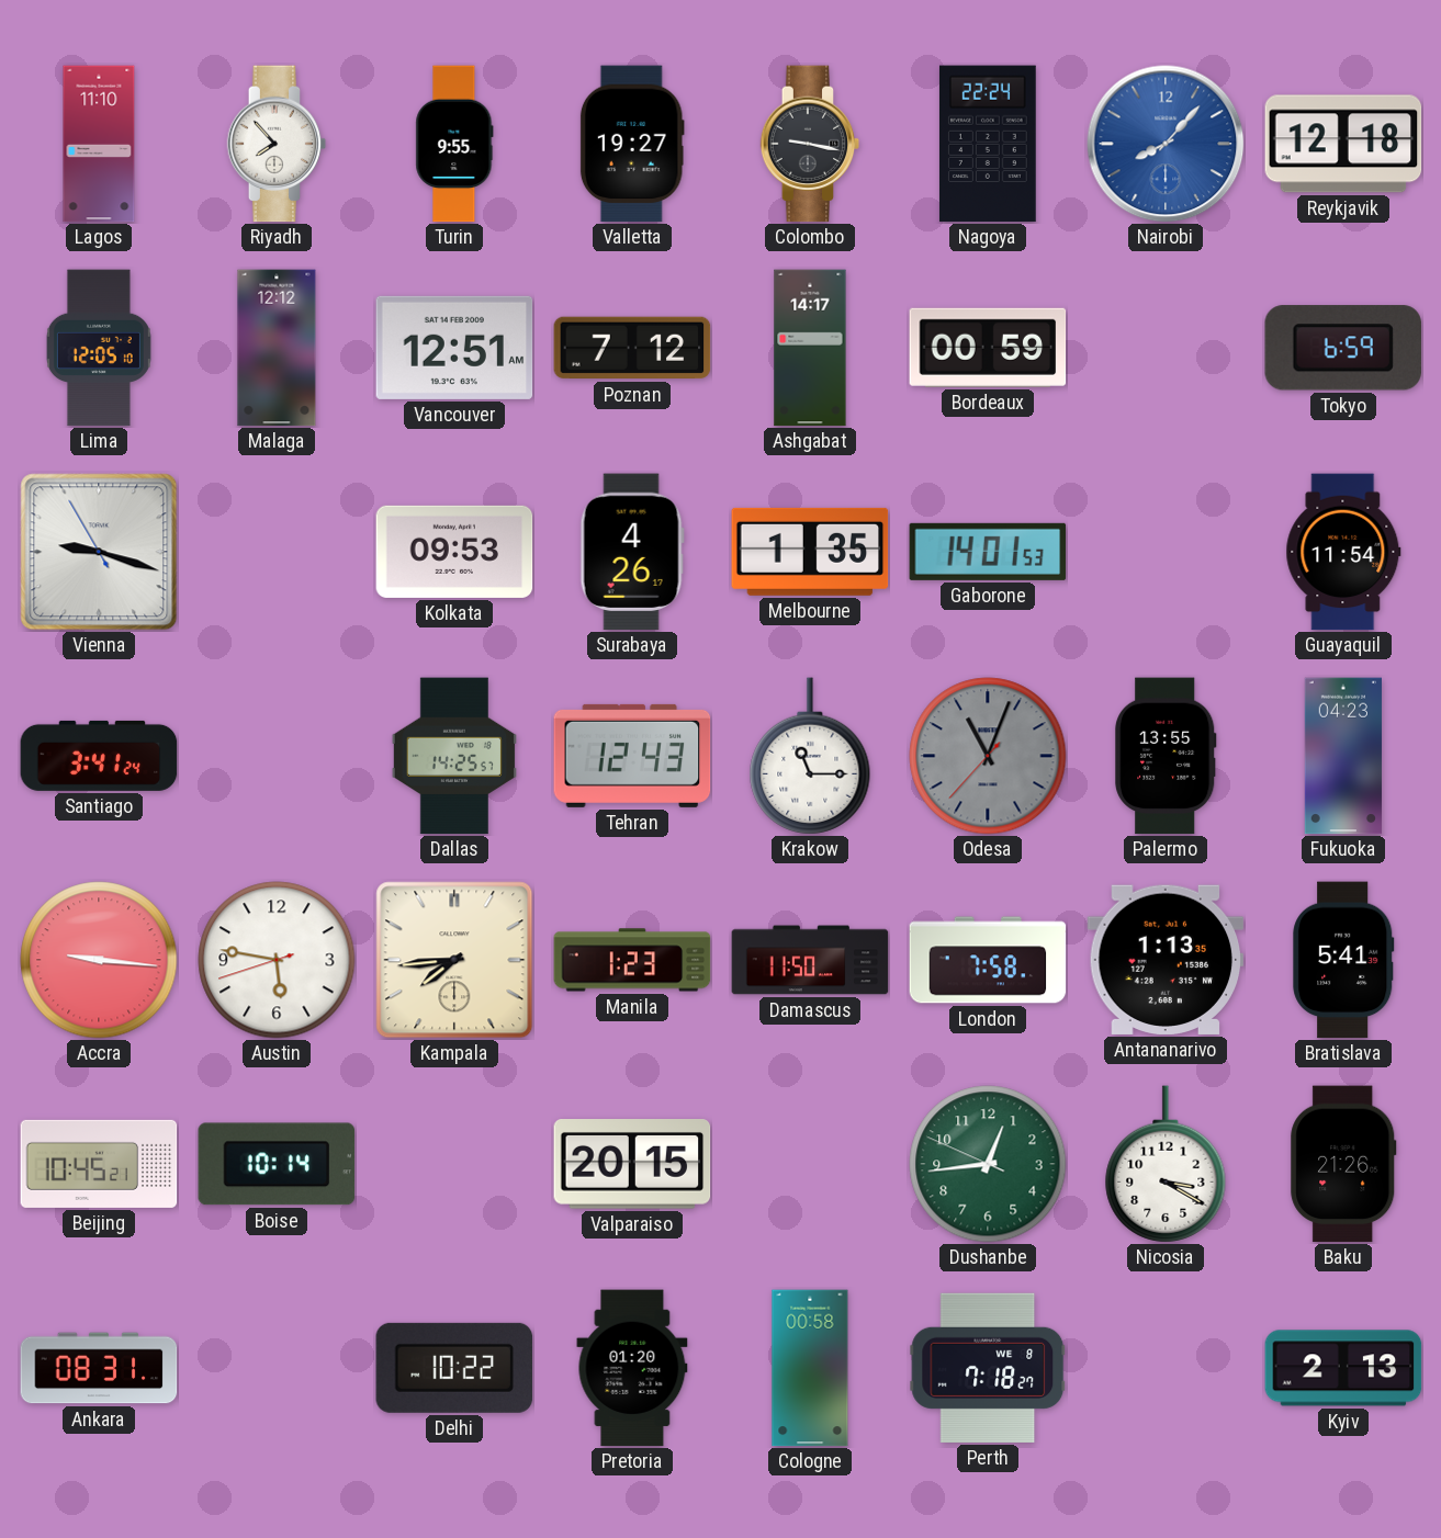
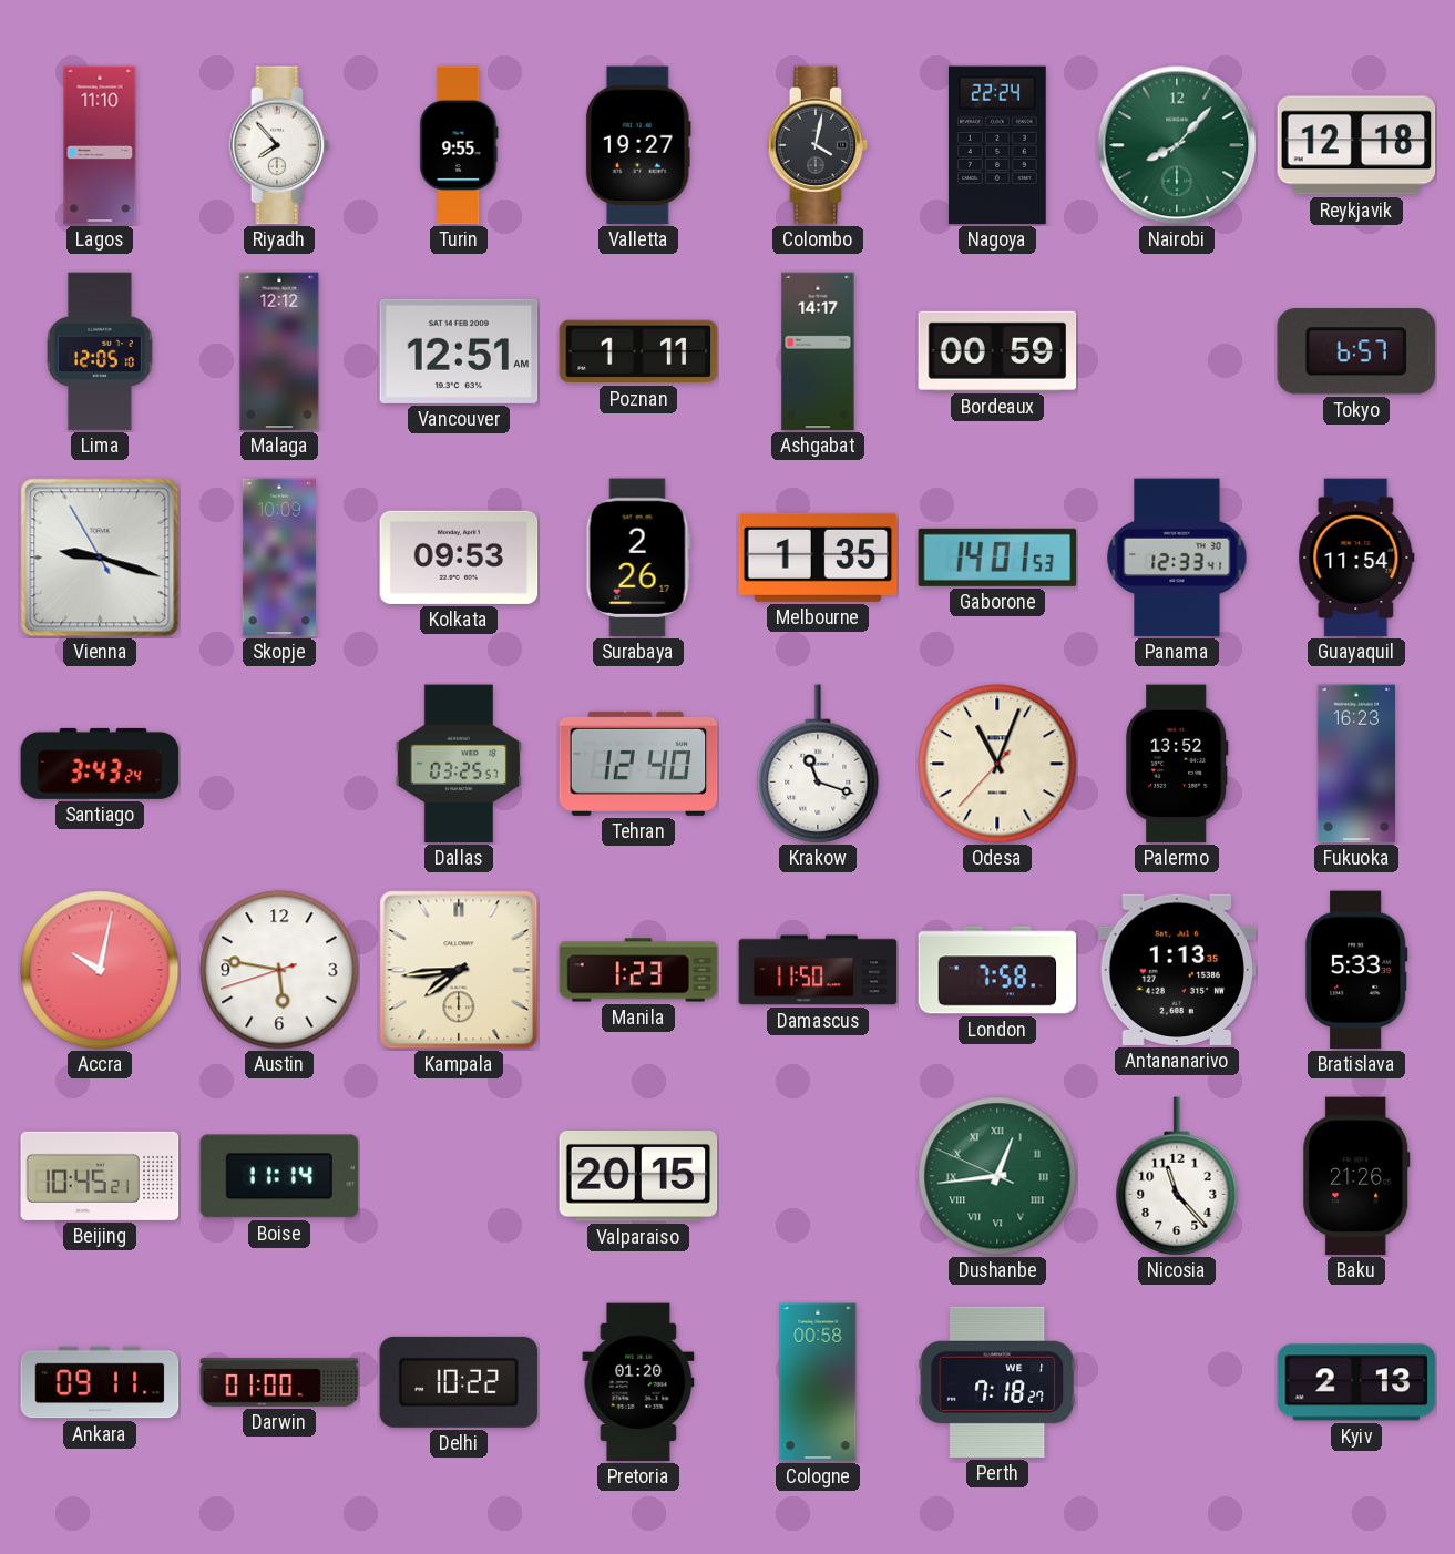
Colombo: 9:17 -> 4:02
Nairobi dial: blue -> green
Poznan: 7:12 -> 1:11
Tokyo: 6:59 -> 6:57
Skopje: none -> 10:09
Surabaya: 4:26 -> 2:26
Panama: none -> 12:33
Santiago: 3:41 -> 3:43
Dallas: 14:25 -> 03:25
Tehran: 12:43 -> 12:40
Krakow: 11:15 -> 11:18
Odesa dial: grey -> cream
Palermo: 13:55 -> 13:52
Fukuoka: 04:23 -> 16:23
Accra: 9:16 -> 10:02
Bratislava: 5:41 -> 5:33
Boise: 10:14 -> 11:14
Dushanbe numerals: Arabic -> Roman
Nicosia: 3:20 -> 11:23
Ankara: 08:31 -> 09:11
Darwin: none -> 01:00
Perth date: WE 8 -> WE 1
